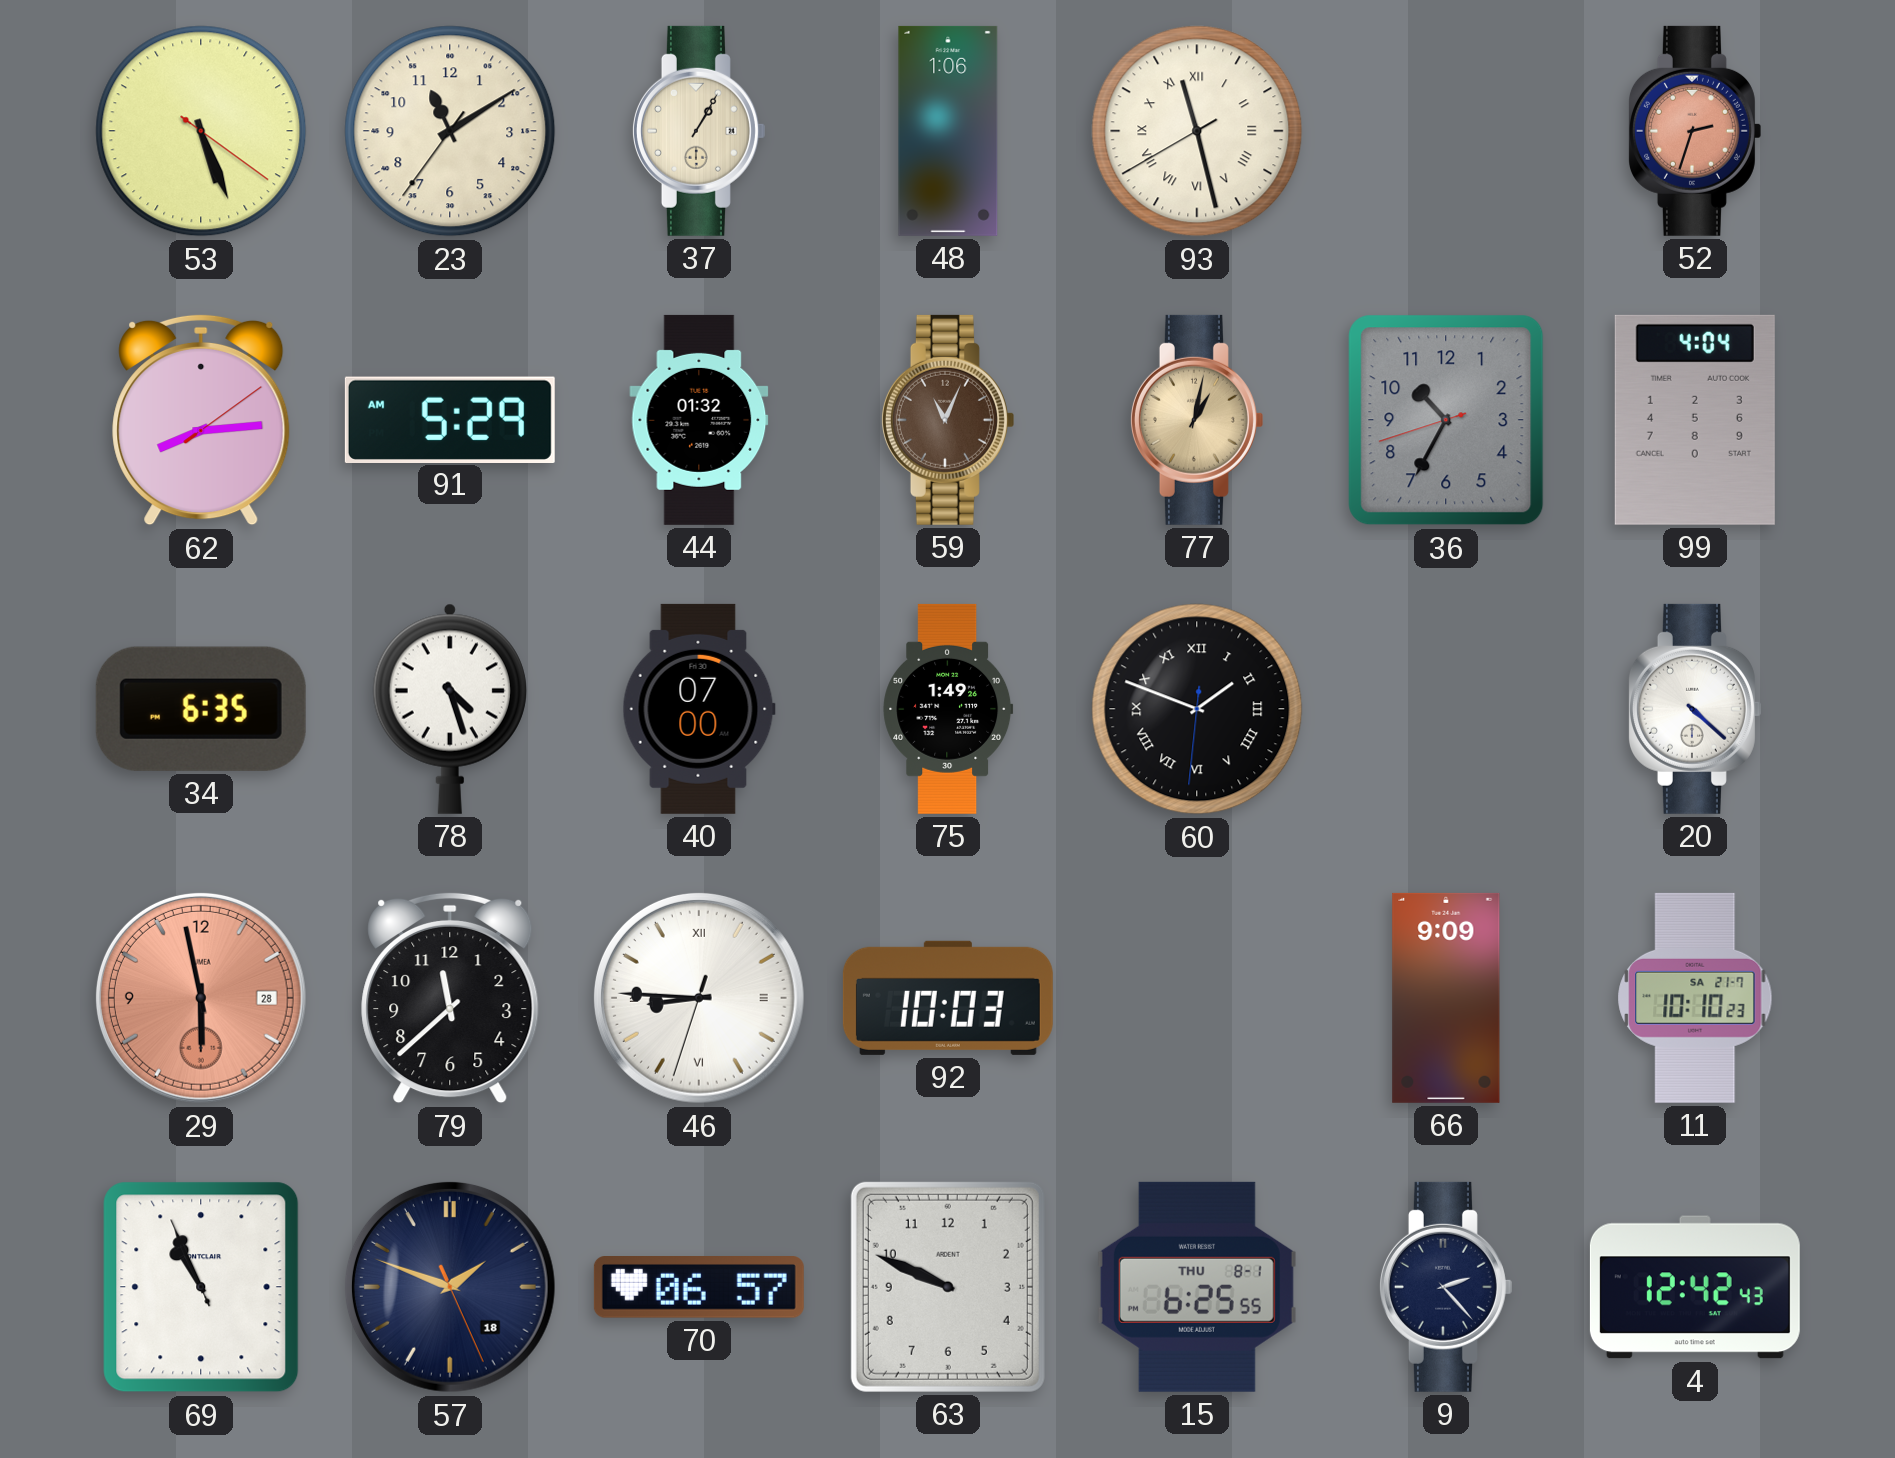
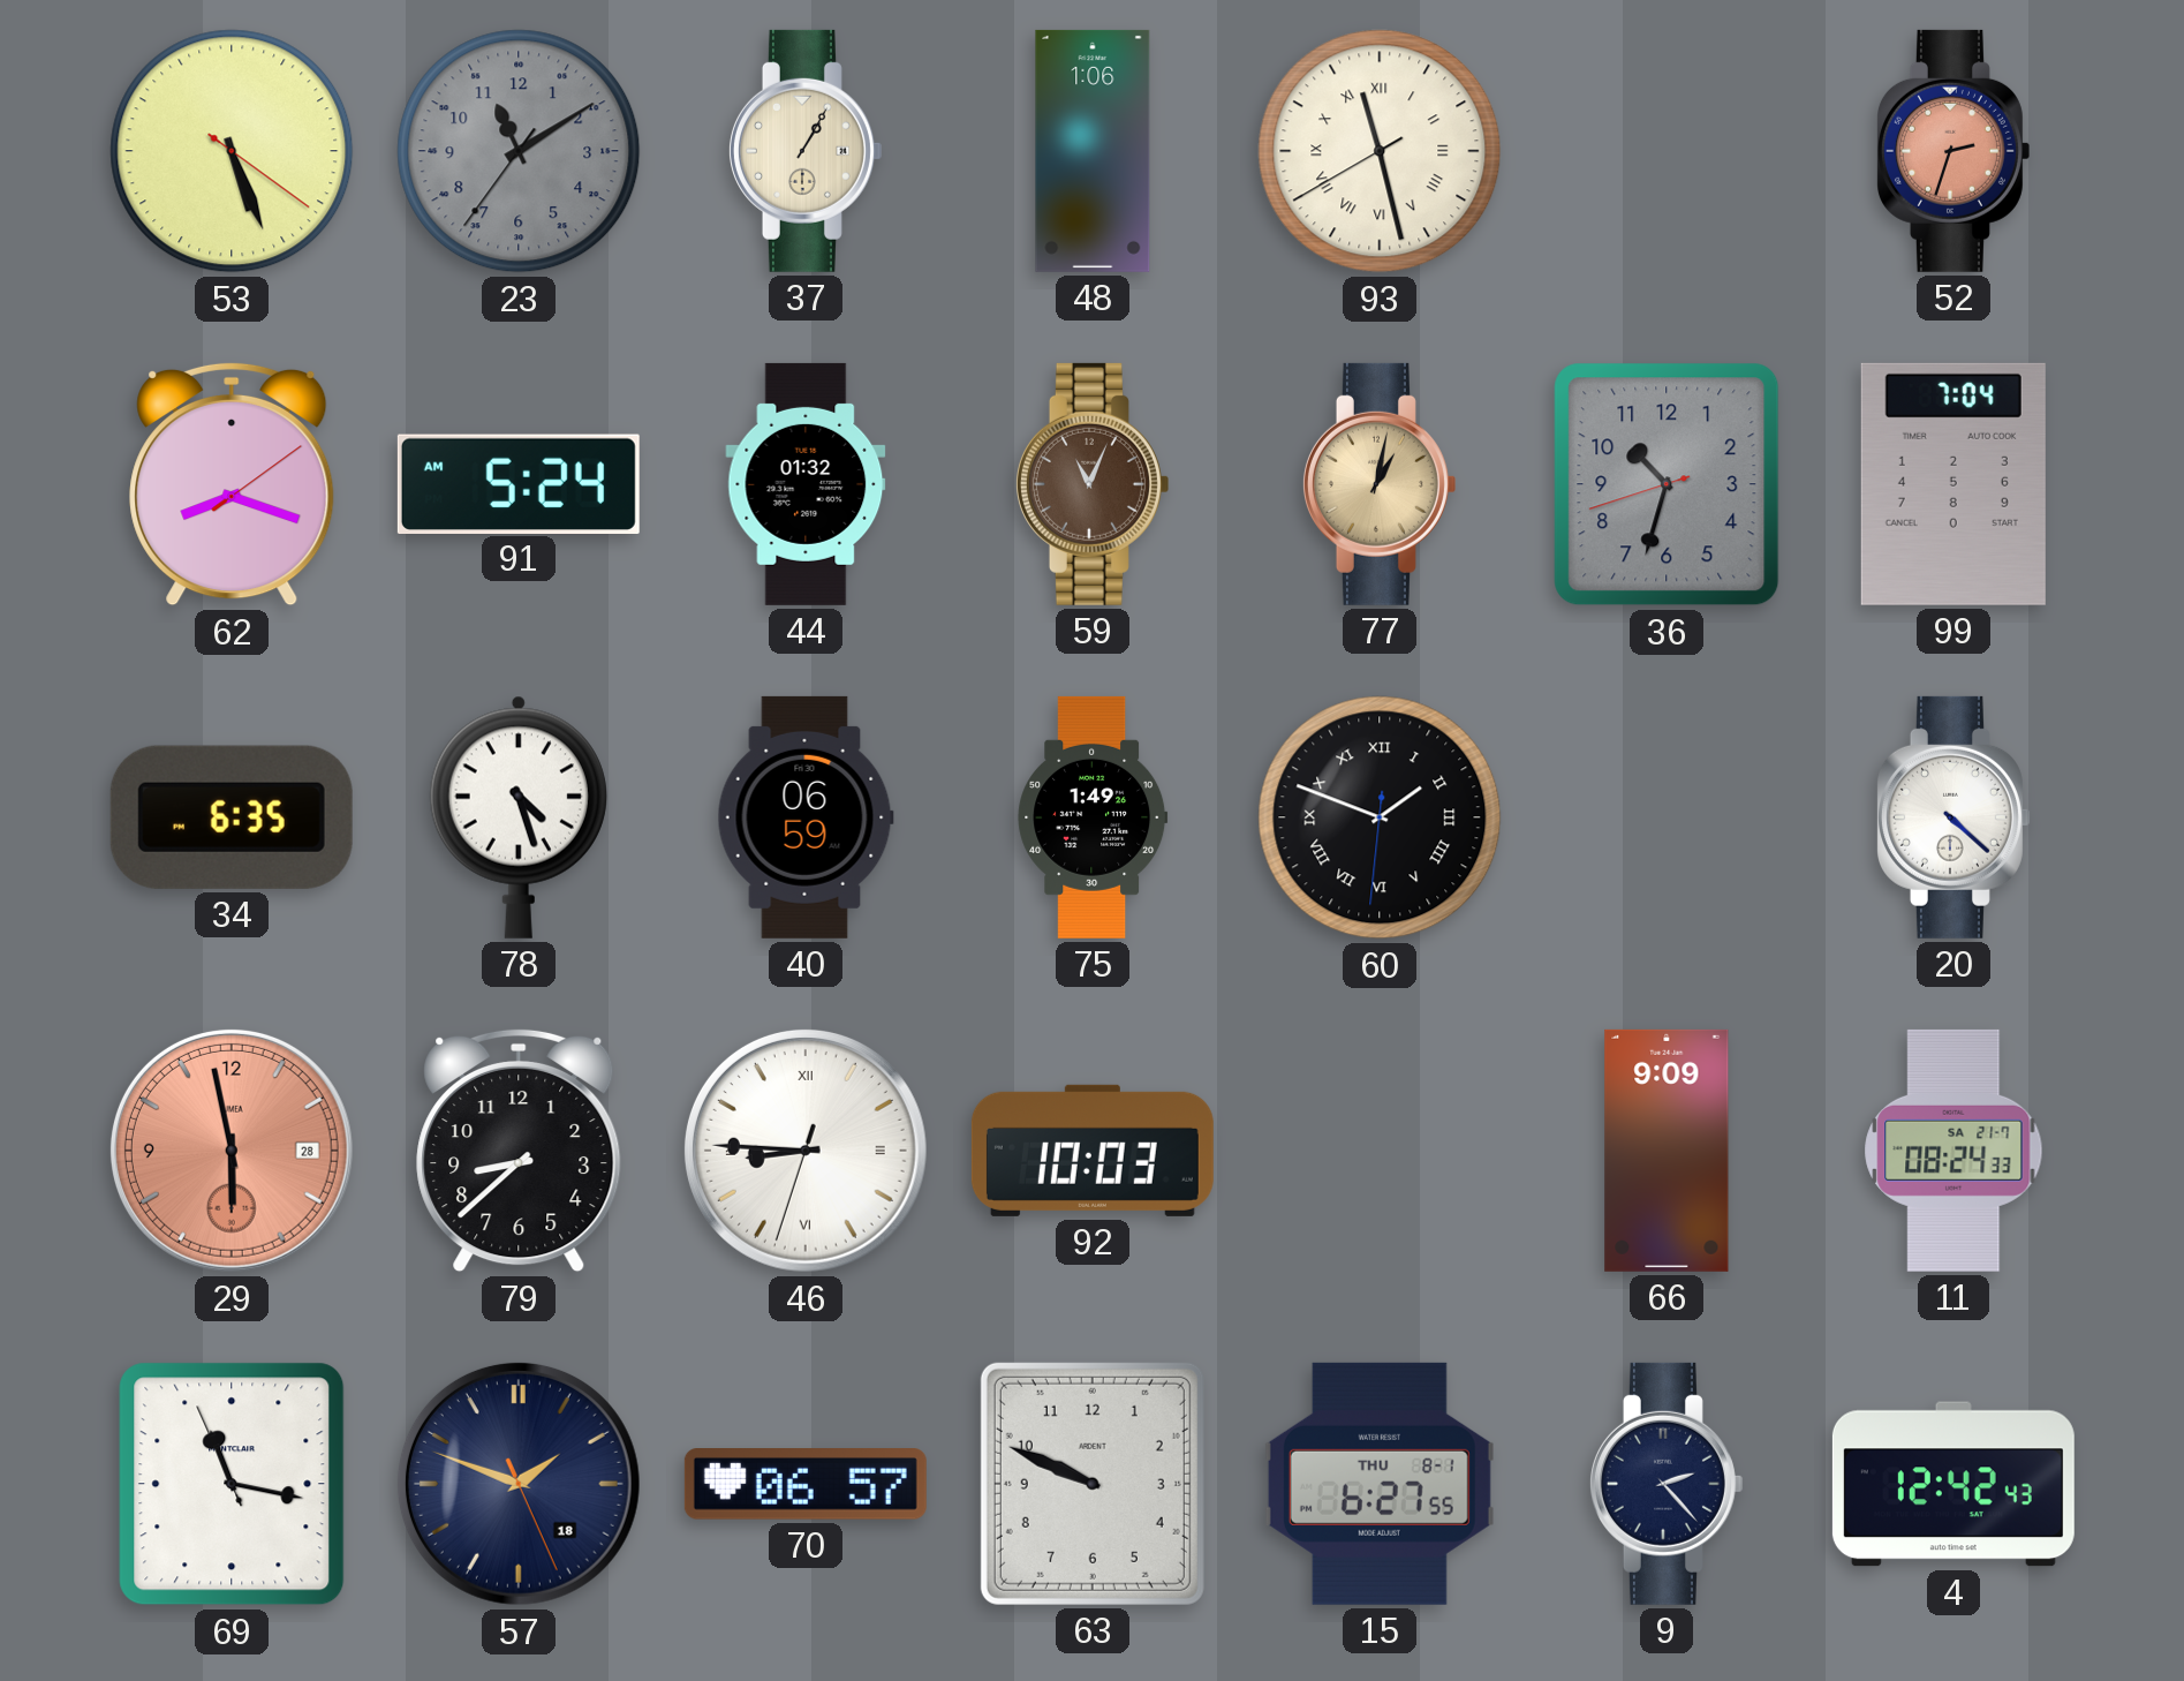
23 dial: cream -> grey
62: 8:14 -> 8:18
91: 5:29 -> 5:24
36: 10:34 -> 10:32
99: 4:04 -> 7:04
40: 07:00 -> 06:59
79: 11:38 -> 8:38
11: 10:10 -> 08:24
69: 10:55 -> 11:16
15: 6:25 -> 6:27
